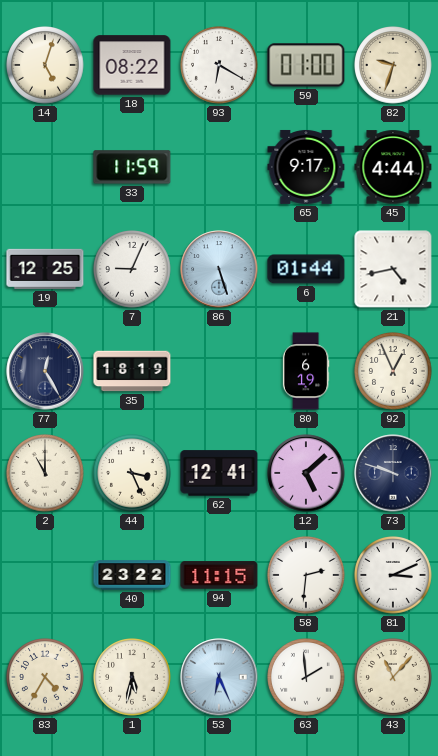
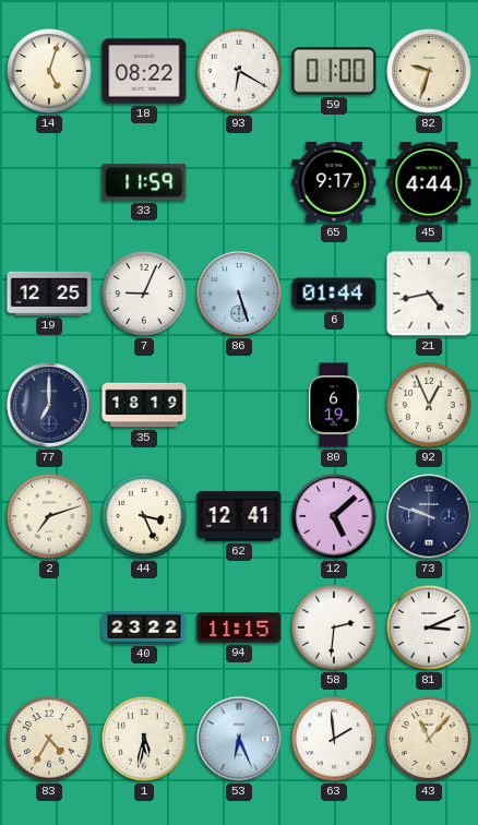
77: 12:25 -> 7:00
2: 11:00 -> 7:12
